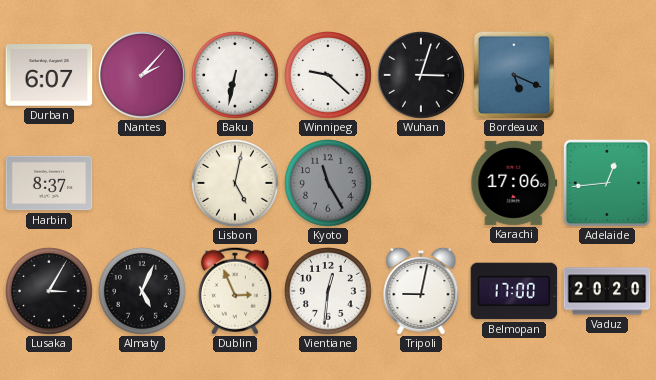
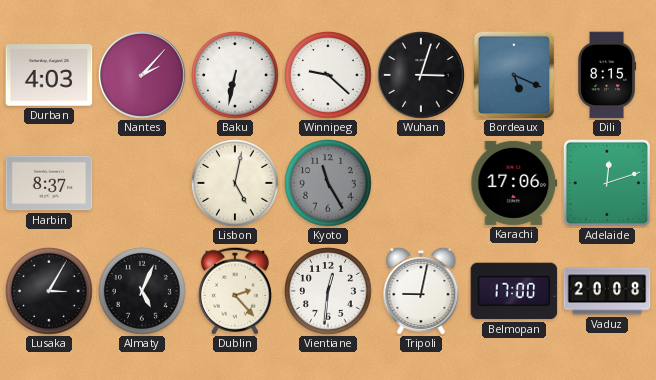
Durban: 6:07 -> 4:03
Dili: none -> 8:15
Adelaide: 12:44 -> 12:12
Dublin: 2:56 -> 2:23
Vaduz: 20:20 -> 20:08
